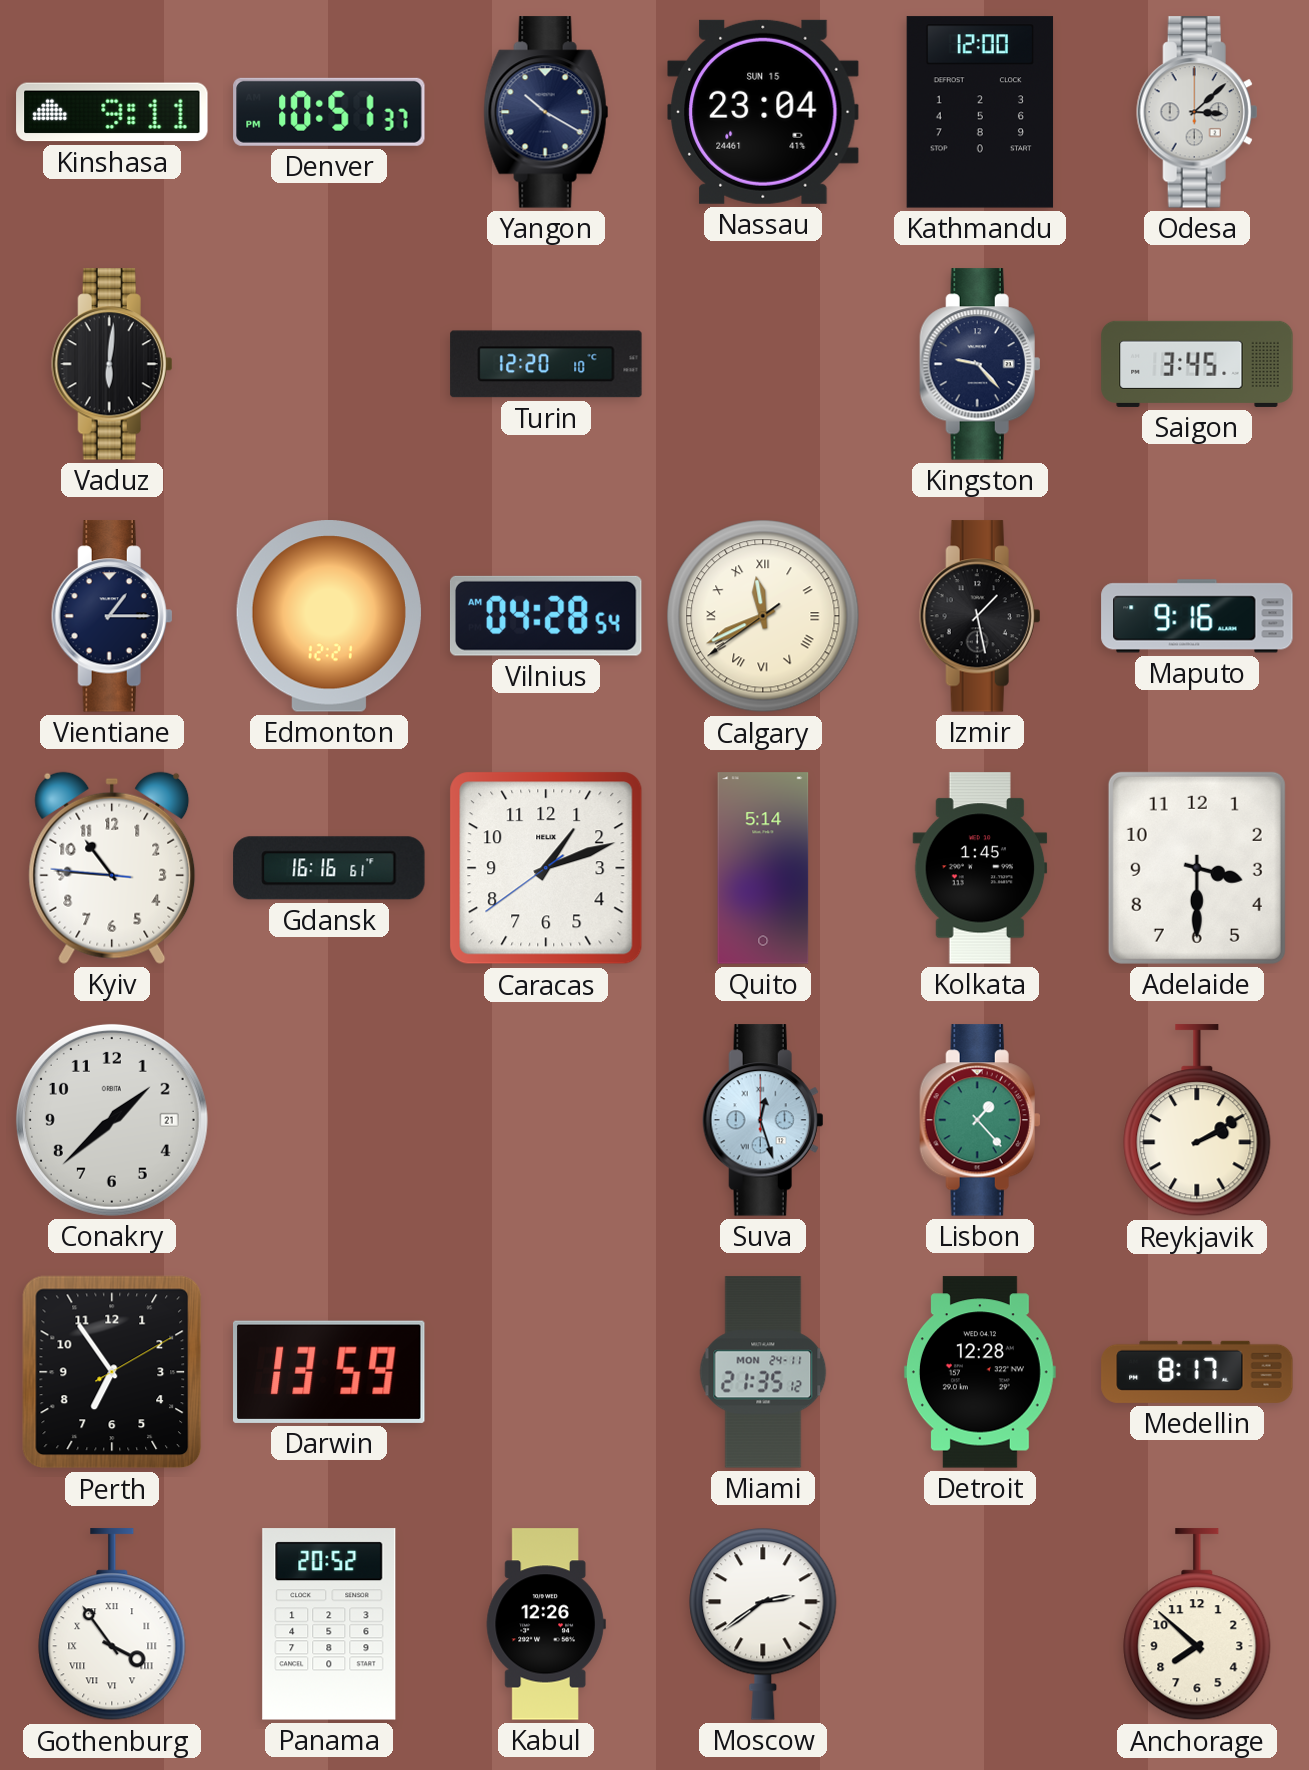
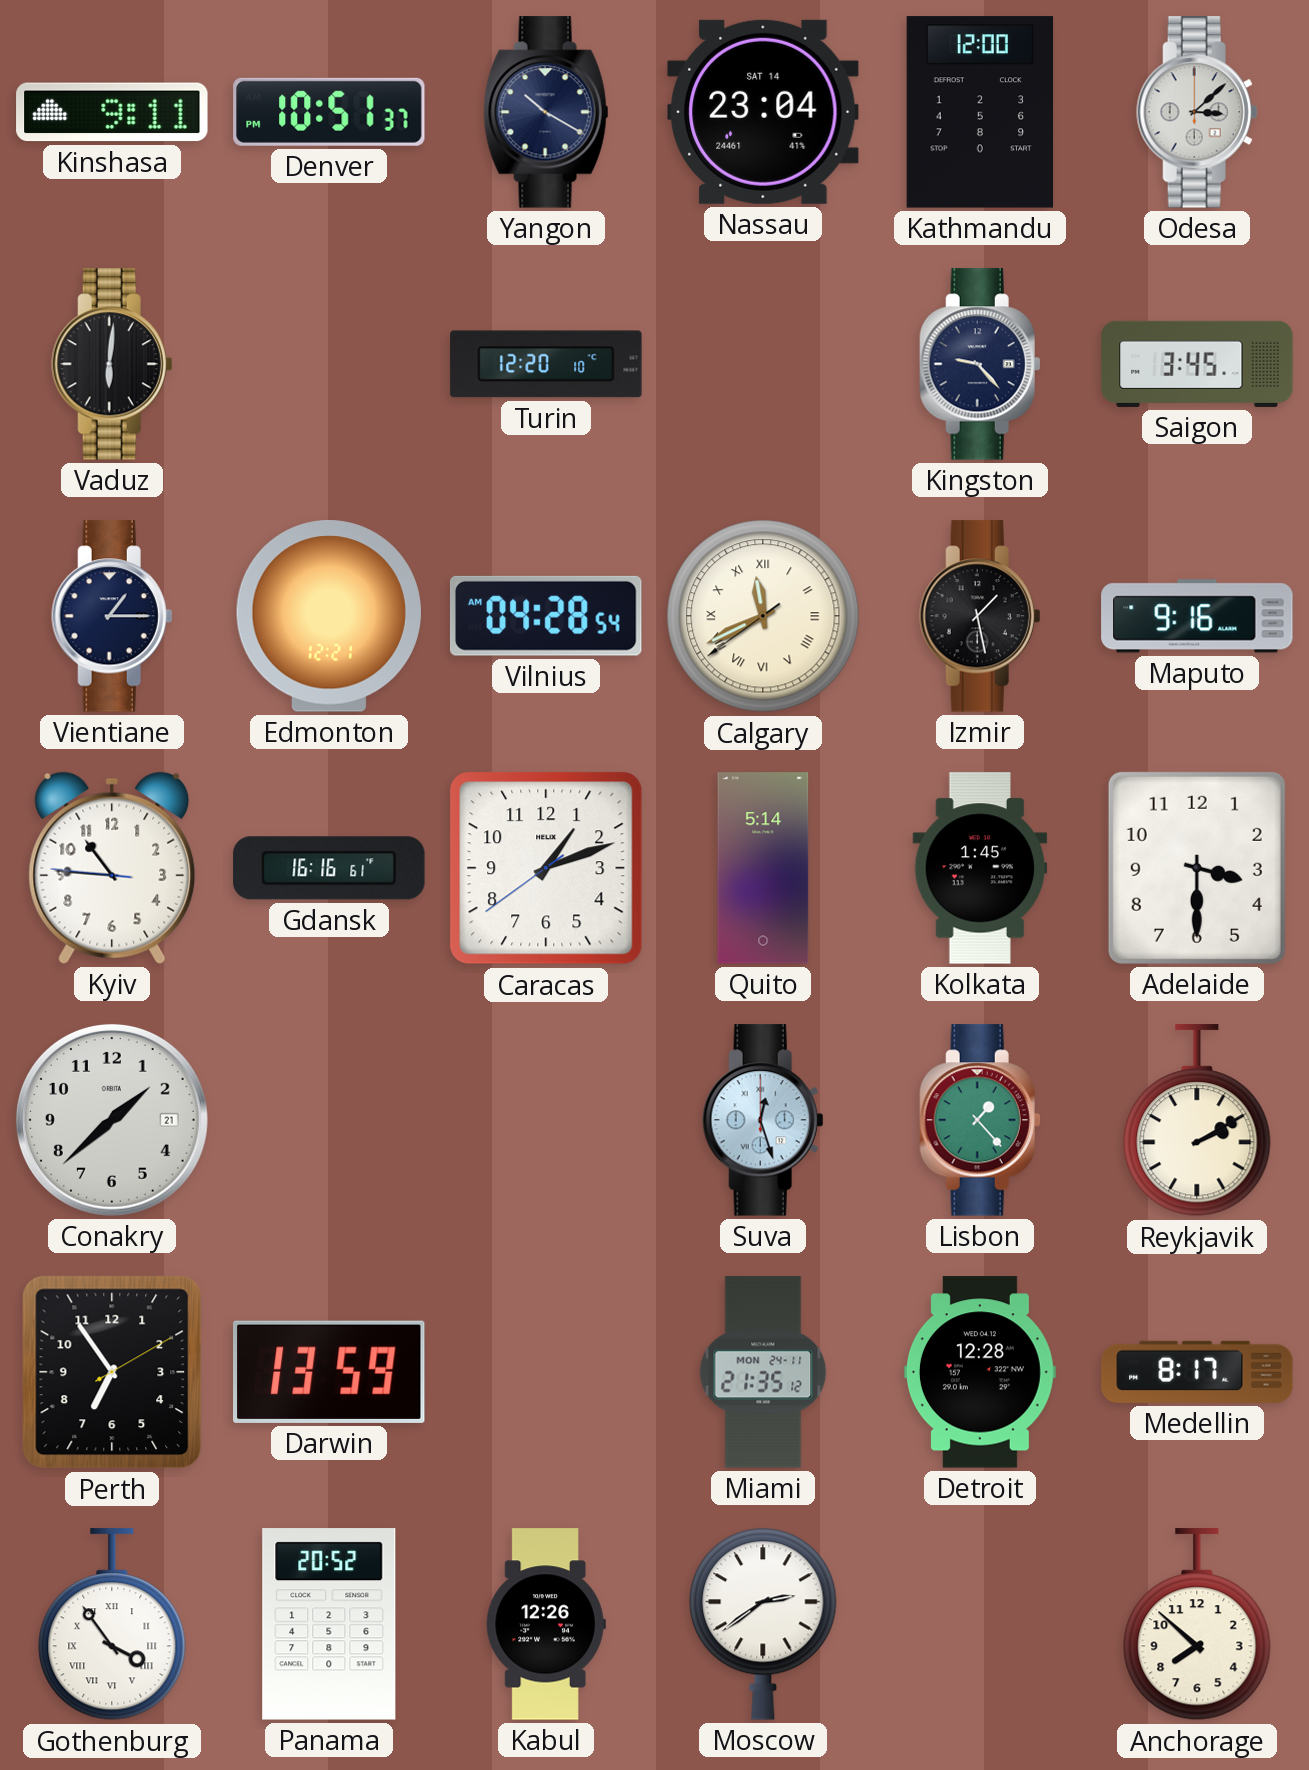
Nassau date: SUN 15 -> SAT 14
